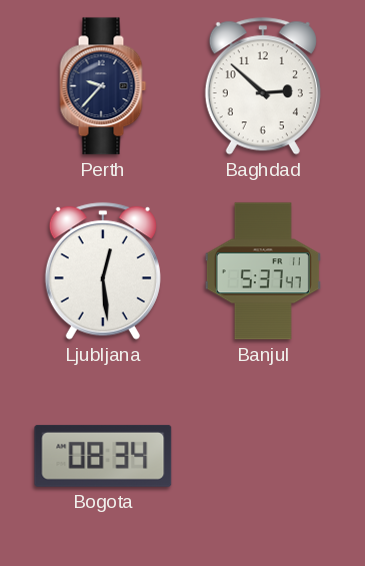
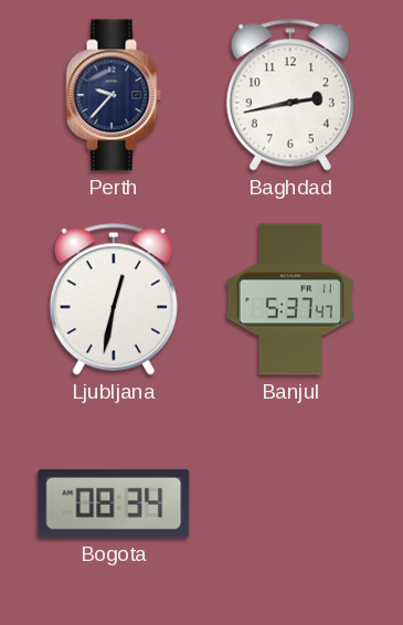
Baghdad: 2:52 -> 2:43
Ljubljana: 12:29 -> 12:32
